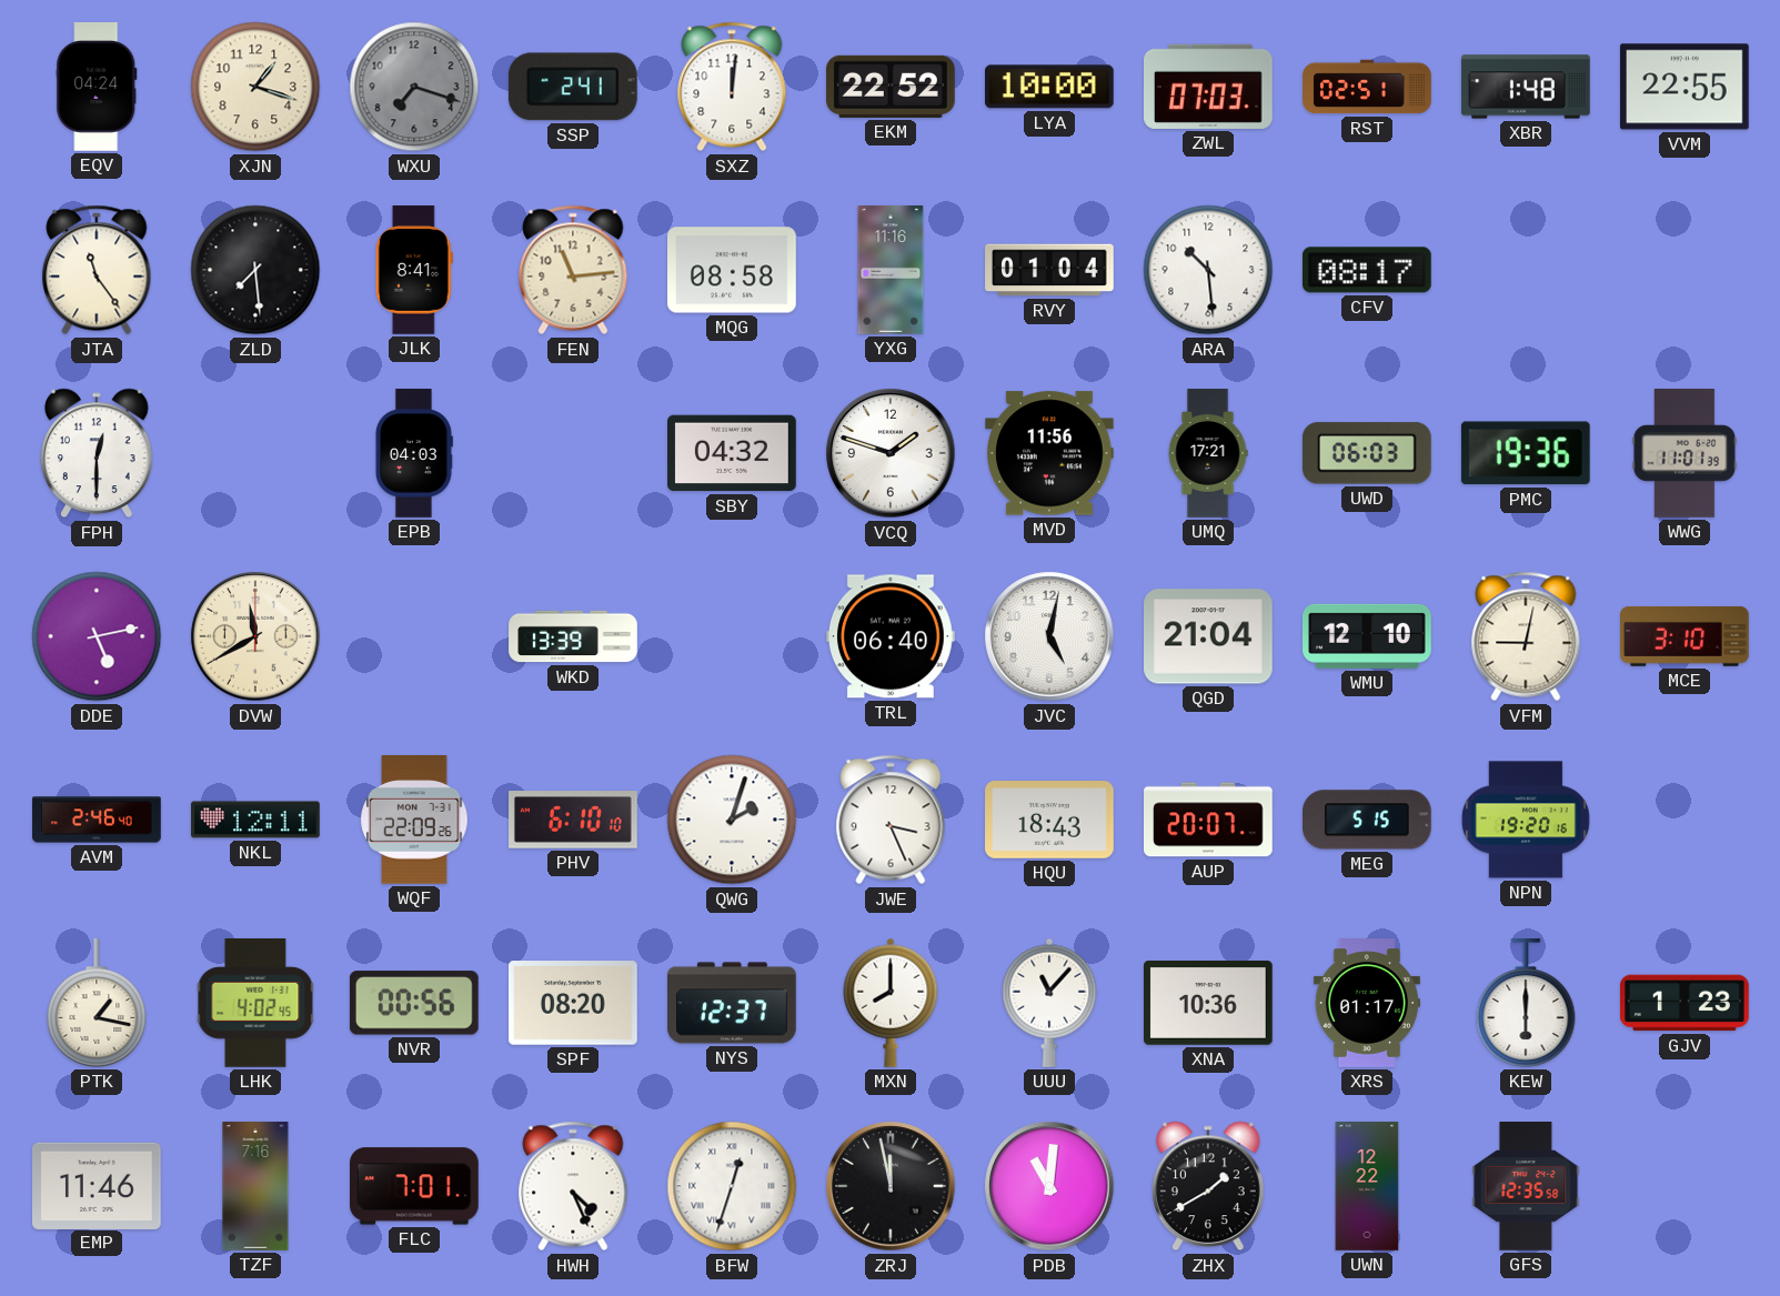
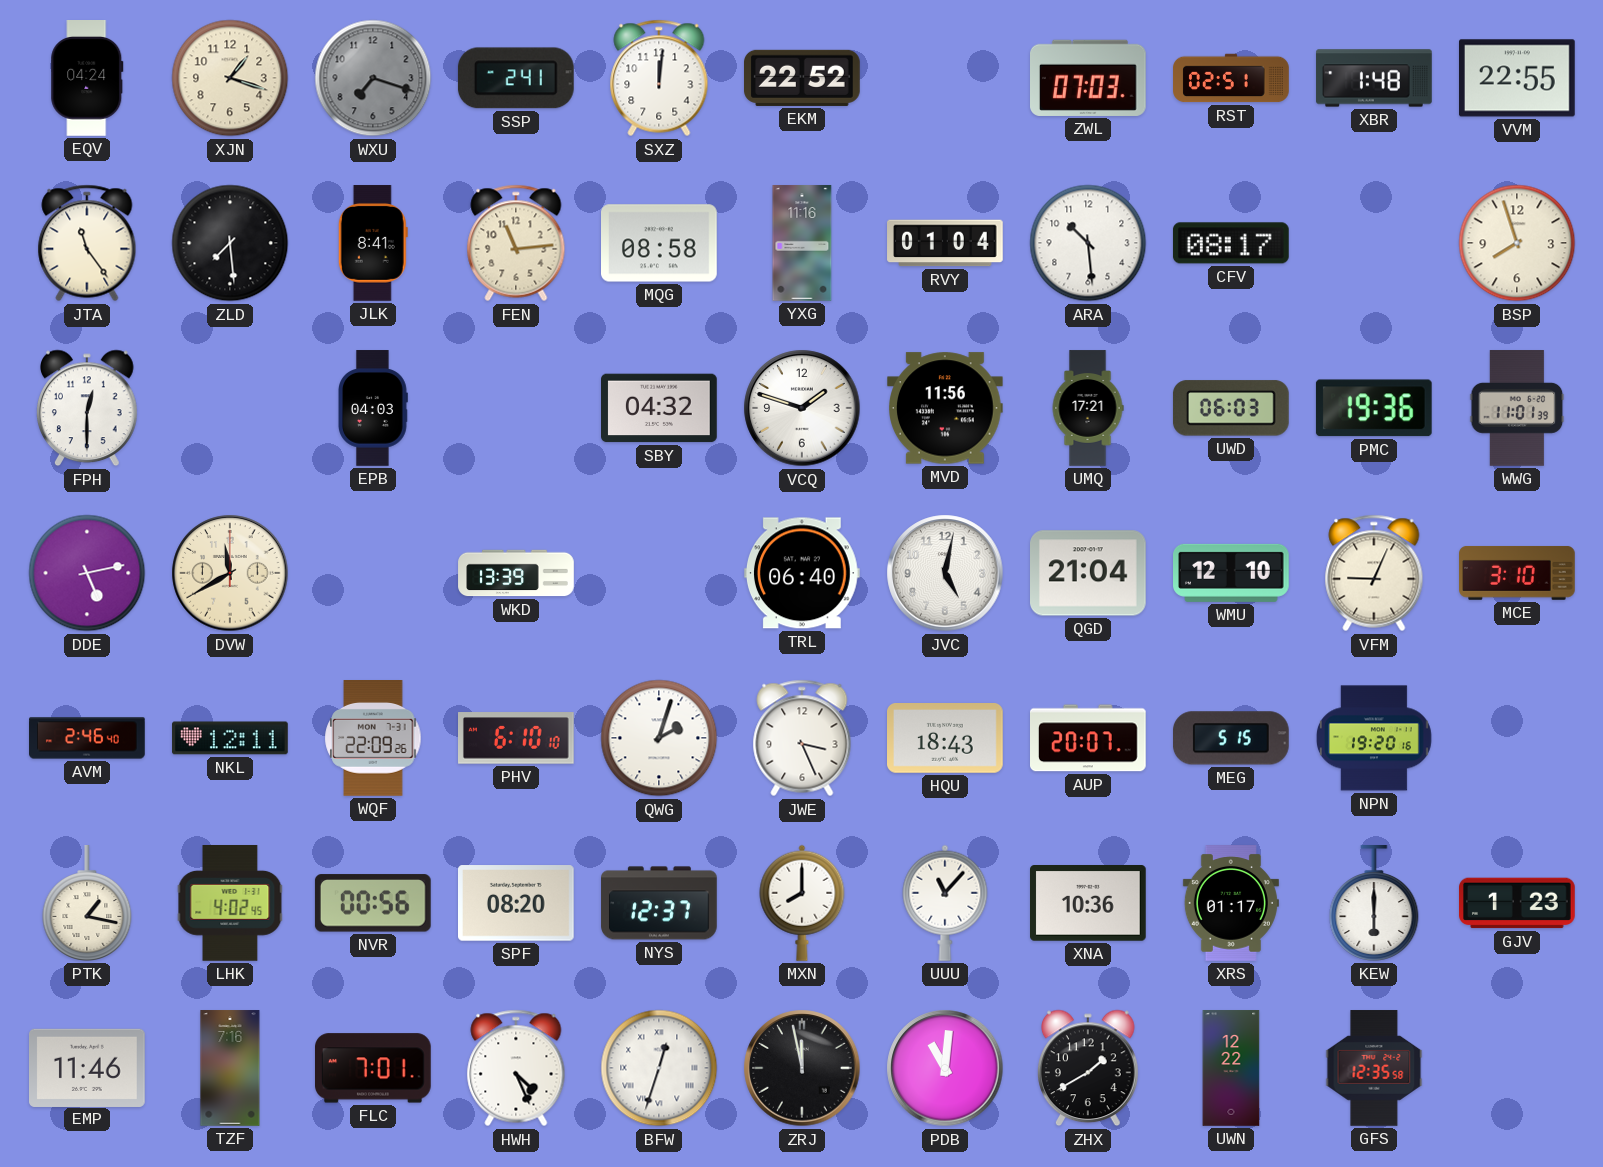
LYA: 10:00 -> none
BSP: none -> 7:57
VFM: 9:02 -> 9:04
